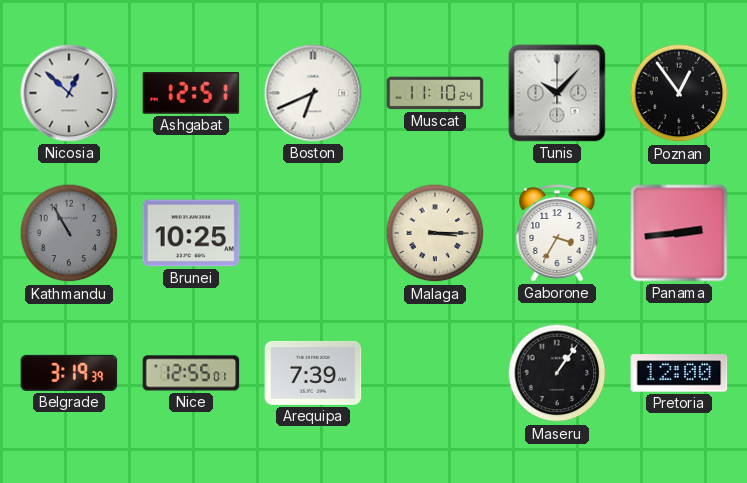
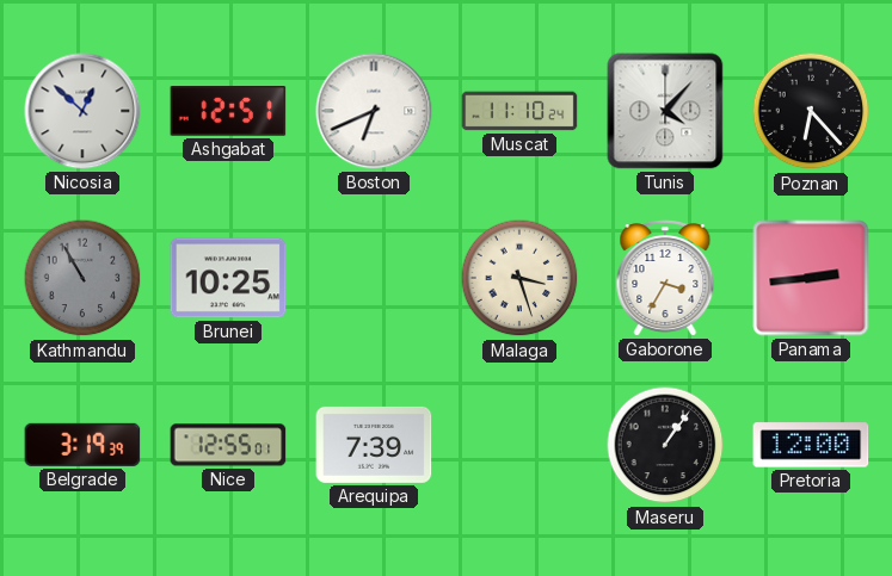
Tunis: 10:07 -> 4:07
Poznan: 12:54 -> 6:23
Malaga: 3:15 -> 3:27
